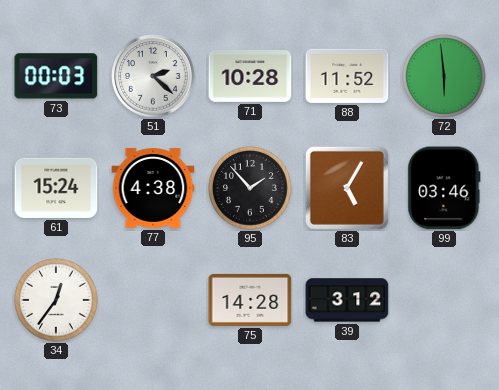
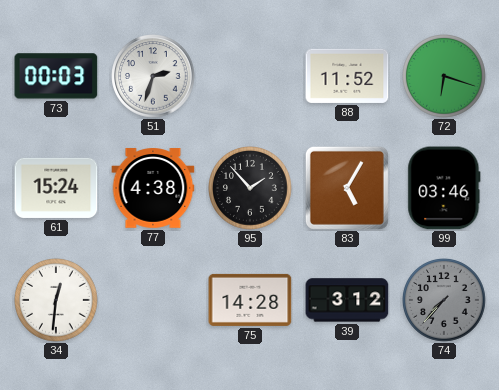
51: 2:22 -> 2:33
71: 10:28 -> none
72: 5:59 -> 6:18
34: 12:36 -> 12:31
74: none -> 7:37
